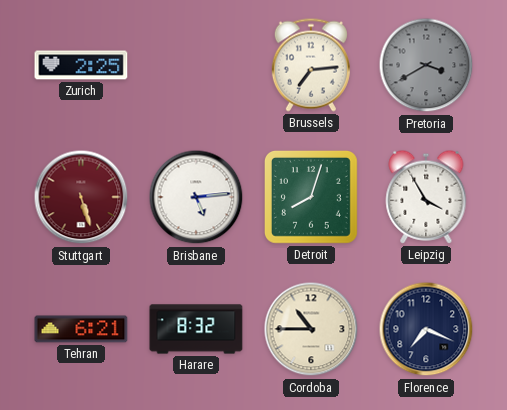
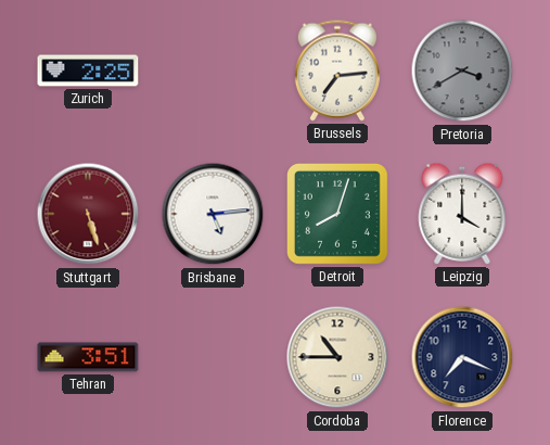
Leipzig: 3:55 -> 4:00
Tehran: 6:21 -> 3:51
Harare: 8:32 -> none
